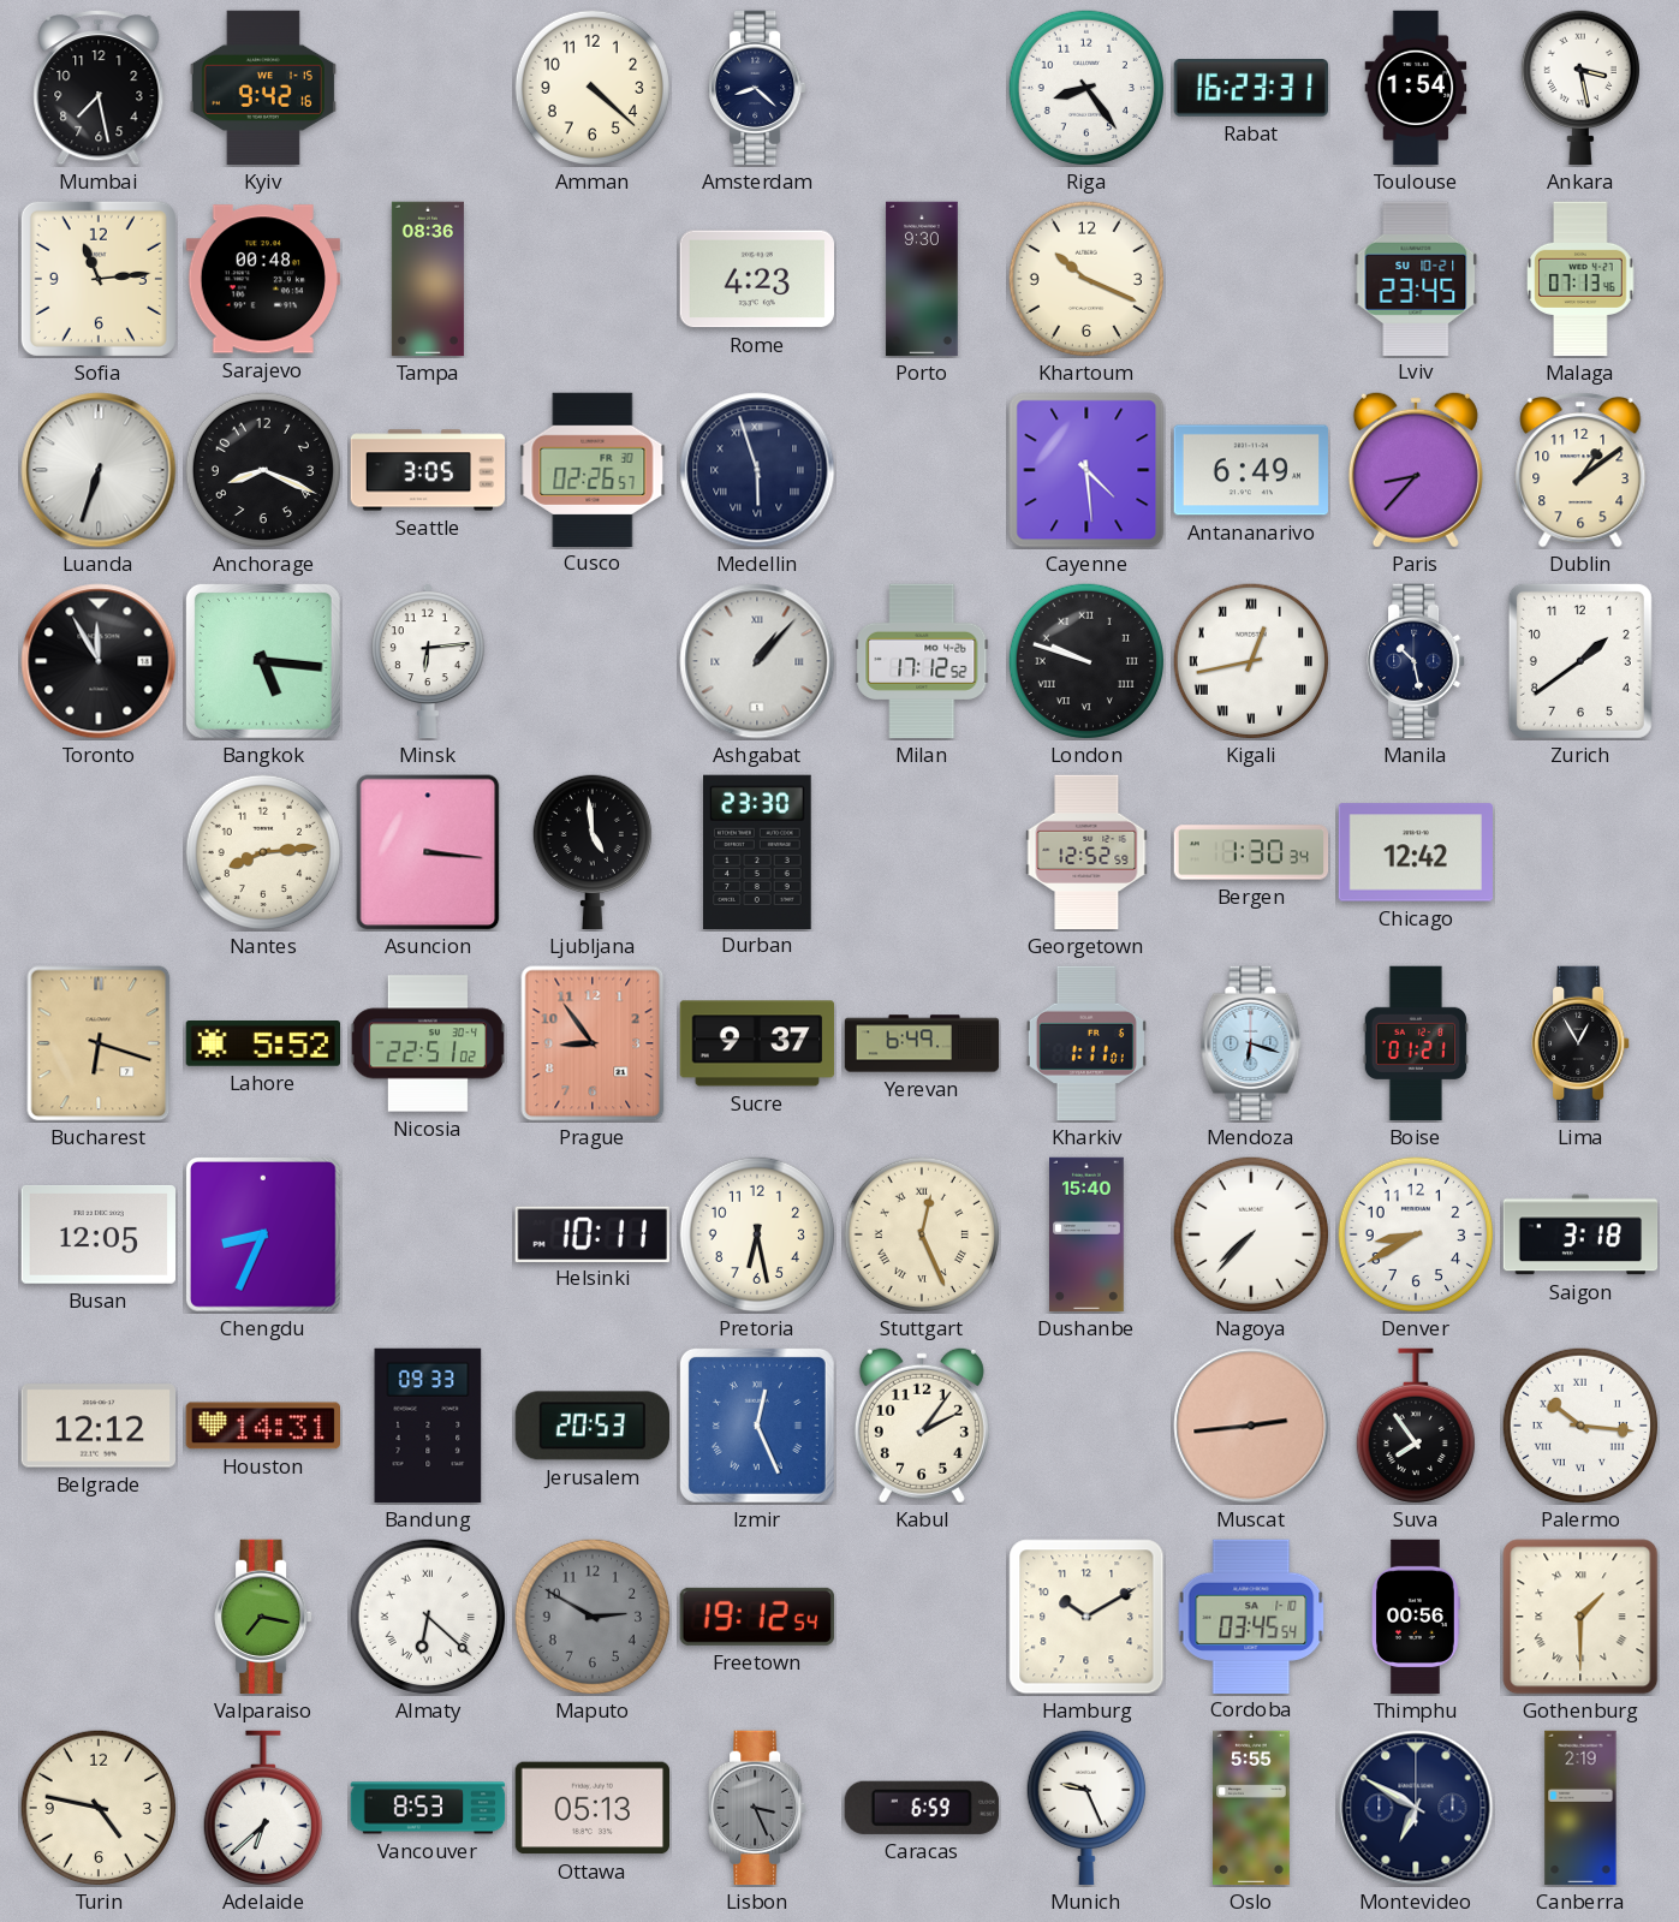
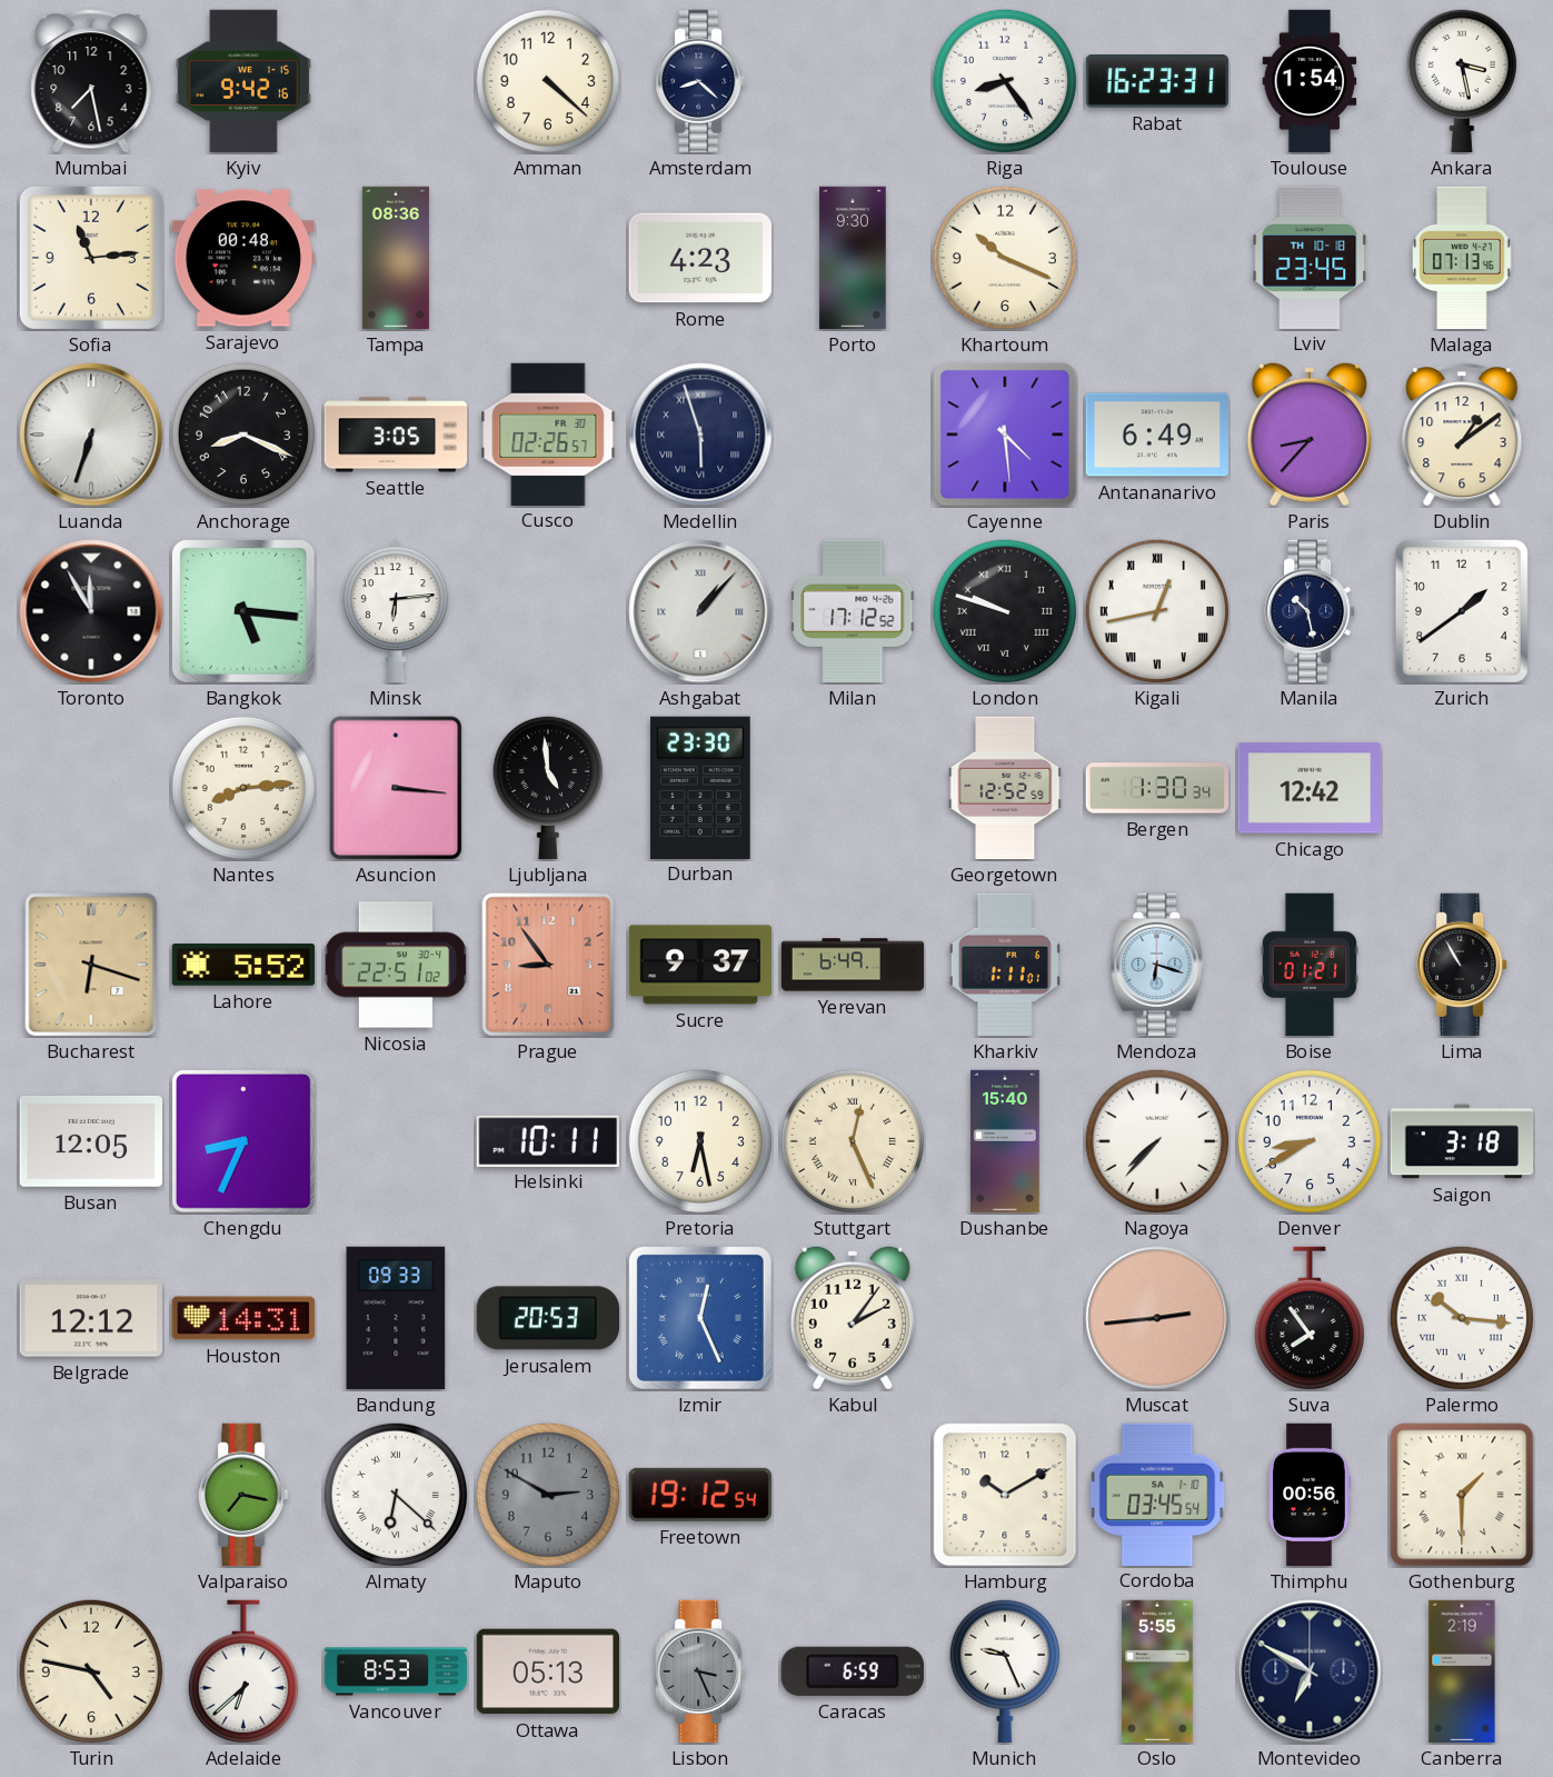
Lviv date: SU 10-21 -> TH 10-18
Lima: 12:55 -> 10:55
